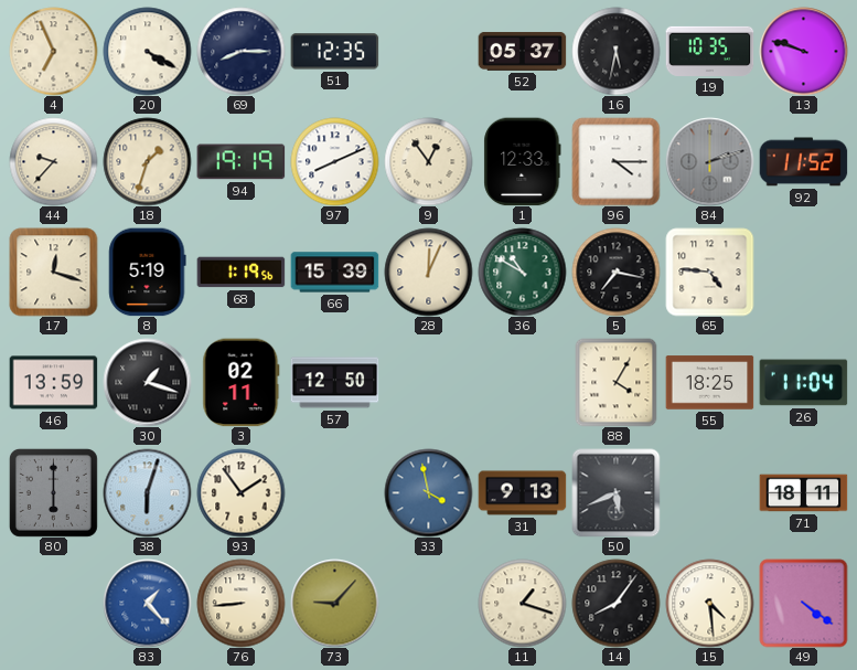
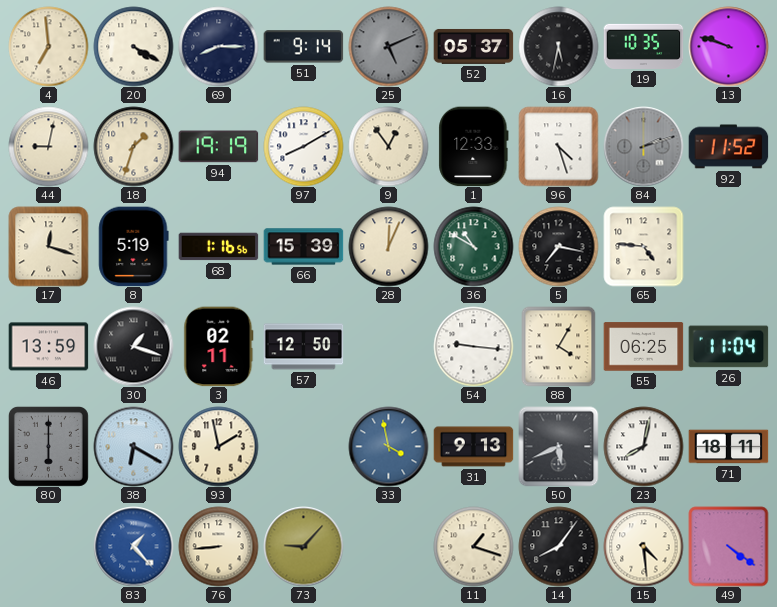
4: 6:56 -> 6:59
51: 12:35 -> 9:14
25: none -> 5:11
44: 9:37 -> 9:02
97: 8:11 -> 8:10
96: 4:15 -> 4:27
68: 1:19 -> 1:16
54: none -> 9:16
55: 18:25 -> 06:25
38: 6:03 -> 6:20
93: 1:54 -> 1:58
23: none -> 8:02
